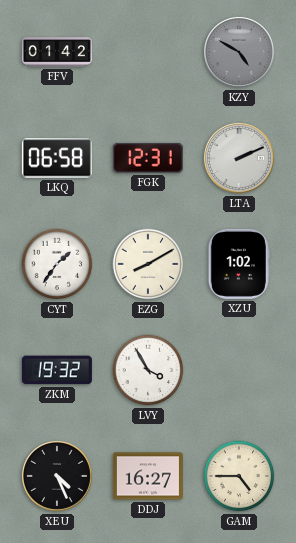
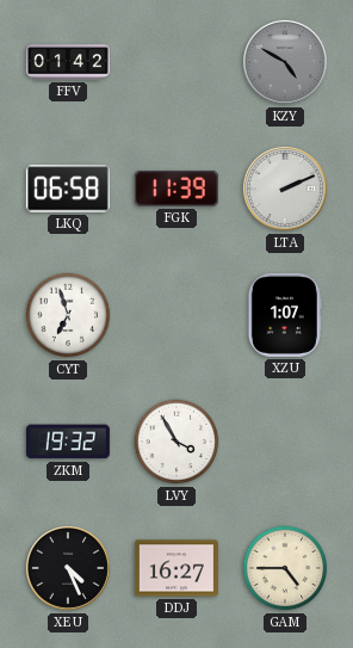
FGK: 12:31 -> 11:39
CYT: 1:36 -> 6:57
EZG: 8:10 -> none
XZU: 1:02 -> 1:07
